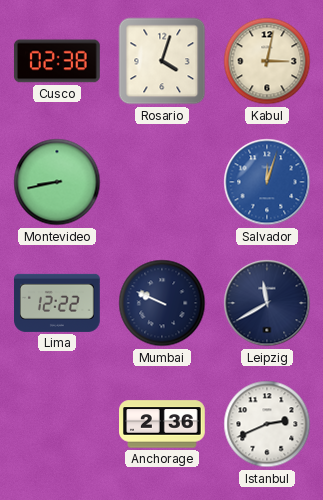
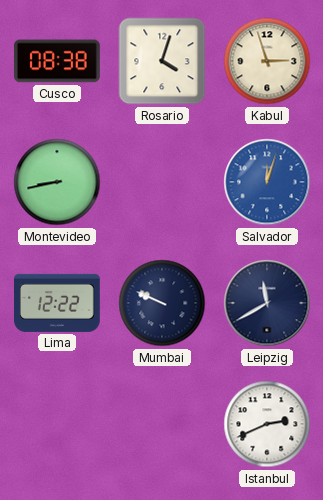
Cusco: 02:38 -> 08:38
Kabul: 3:02 -> 2:57
Anchorage: 2:36 -> none
